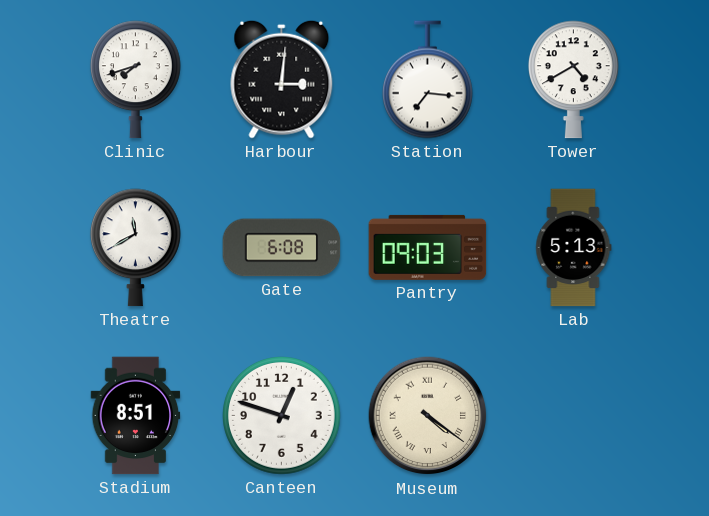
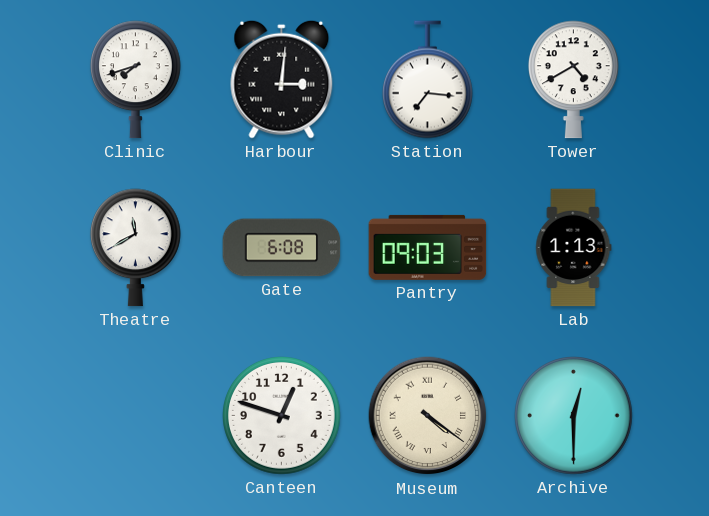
Lab: 5:13 -> 1:13
Stadium: 8:51 -> none
Archive: none -> 12:30
